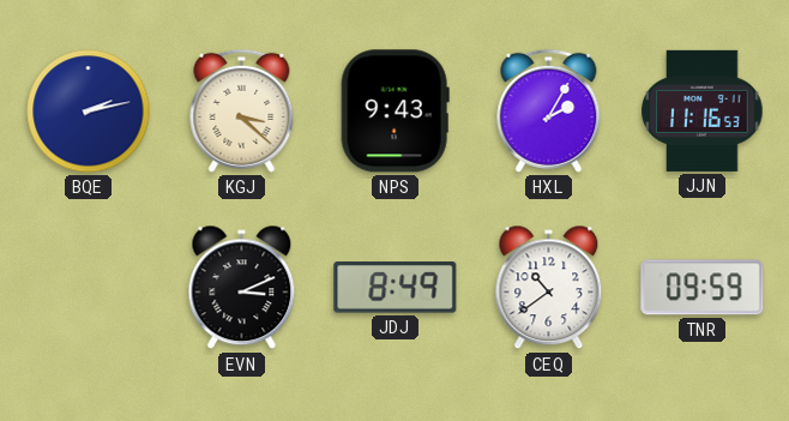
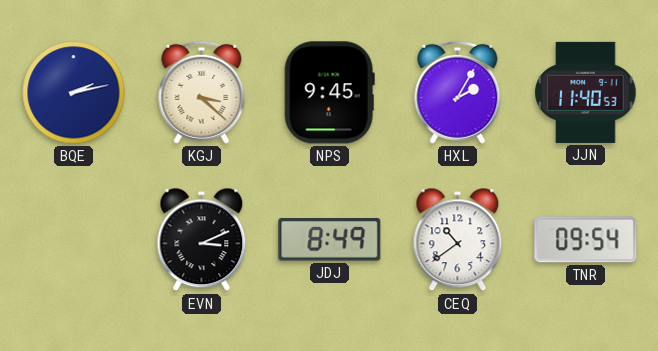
NPS: 9:43 -> 9:45
JJN: 11:16 -> 11:40
TNR: 09:59 -> 09:54
